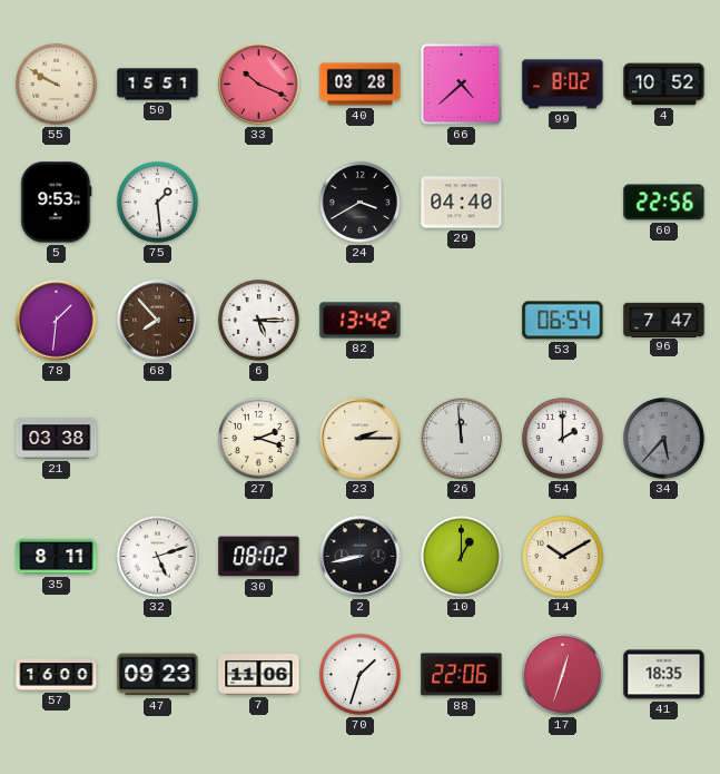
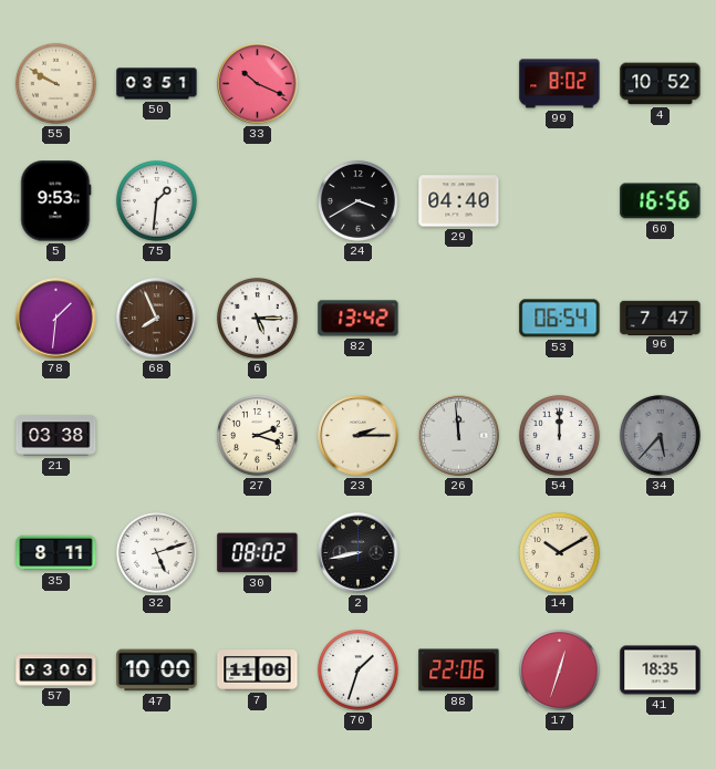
50: 15:51 -> 03:51
40: 03:28 -> none
66: 4:38 -> none
75: 1:29 -> 1:31
60: 22:56 -> 16:56
68: 7:53 -> 7:56
54: 2:00 -> 12:00
10: 1:00 -> none
57: 16:00 -> 03:00
47: 09:23 -> 10:00
